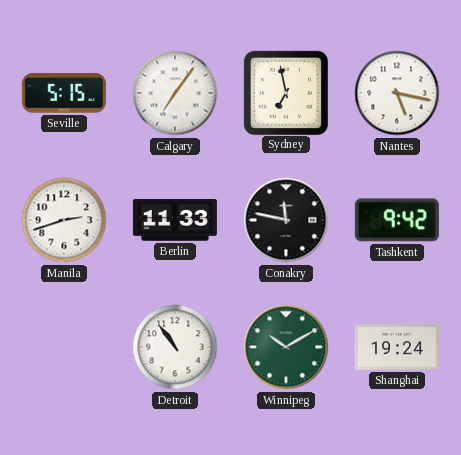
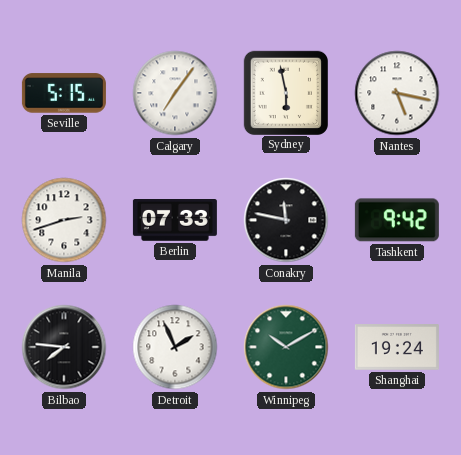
Sydney: 6:58 -> 5:58
Berlin: 11:33 -> 07:33
Bilbao: none -> 7:46
Detroit: 10:54 -> 1:56
